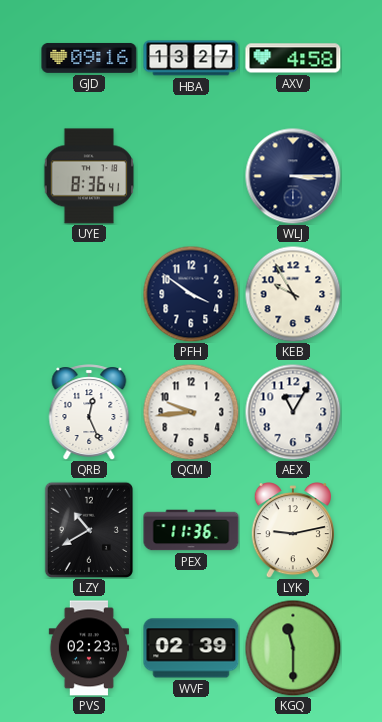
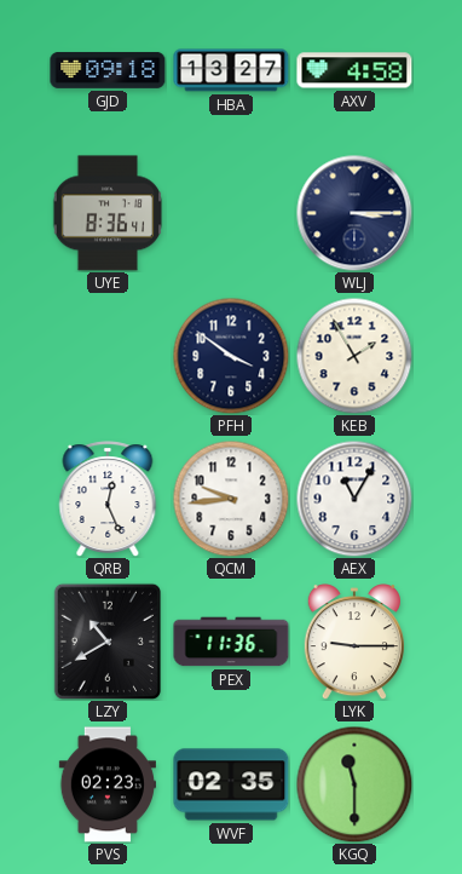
GJD: 09:16 -> 09:18
KEB: 9:55 -> 1:55
LYK: 9:13 -> 9:15
WVF: 02:39 -> 02:35
